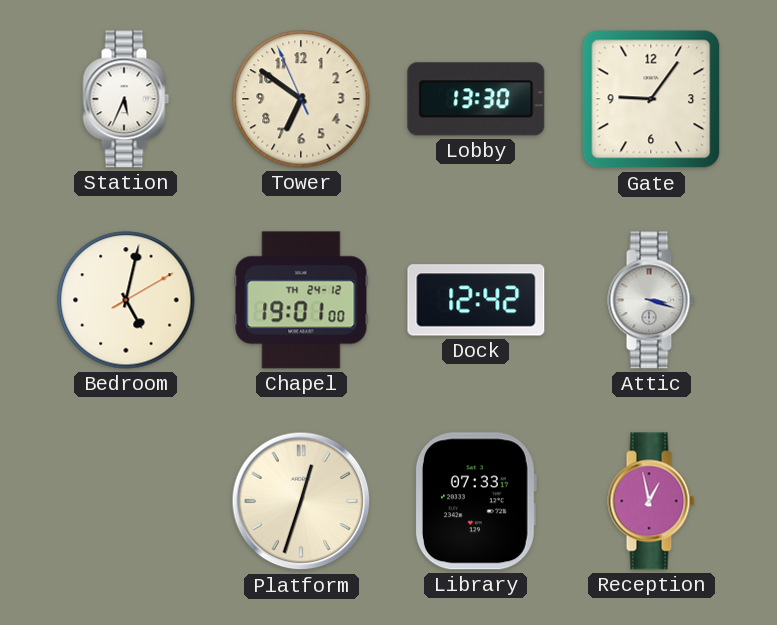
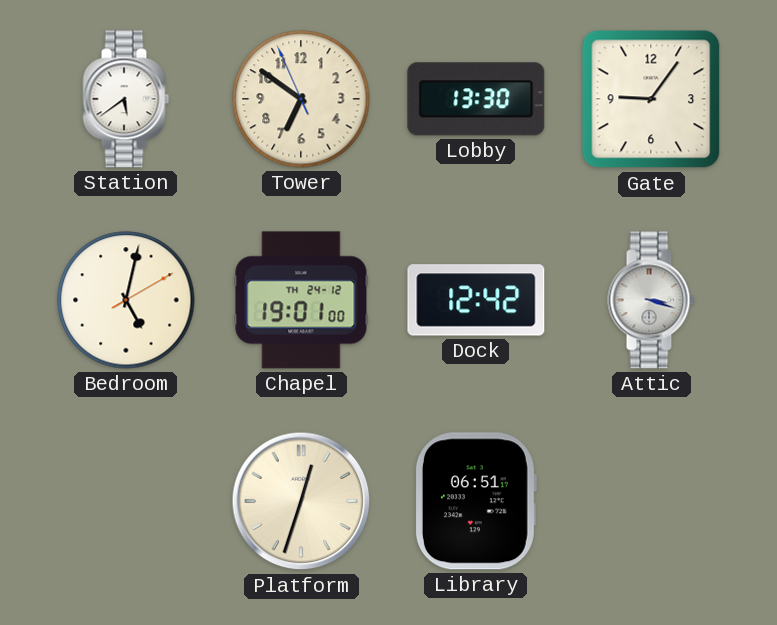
Station: 5:34 -> 5:39
Library: 07:33 -> 06:51
Reception: 12:58 -> none
